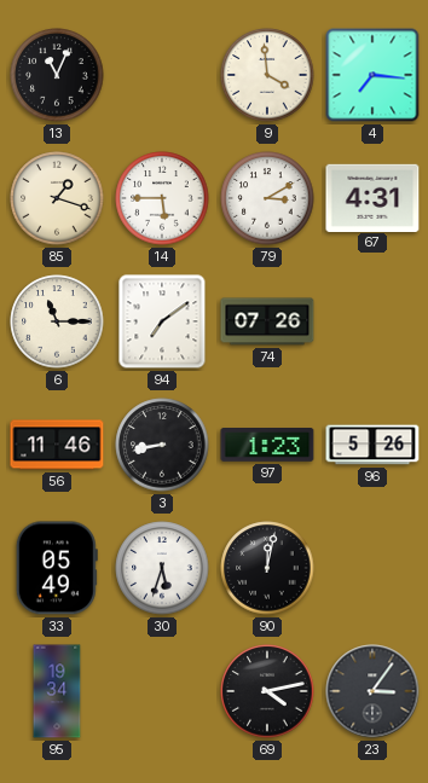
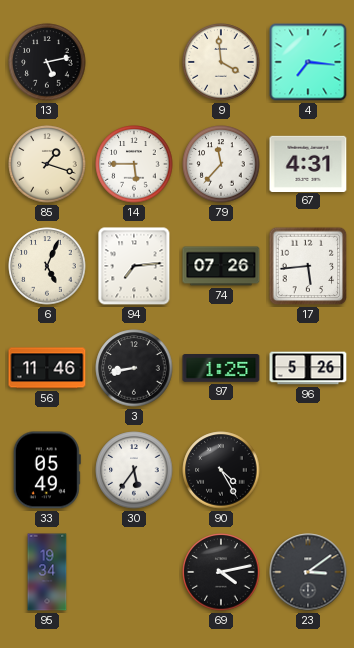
13: 11:04 -> 5:13
79: 3:10 -> 11:37
6: 11:15 -> 5:04
94: 7:09 -> 7:14
17: none -> 5:44
97: 1:23 -> 1:25
30: 5:33 -> 5:36
90: 12:02 -> 4:25
23: 3:06 -> 3:09
